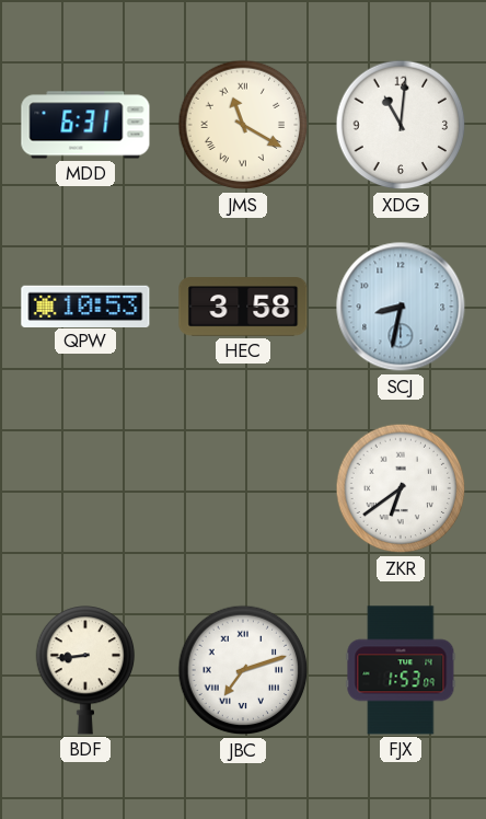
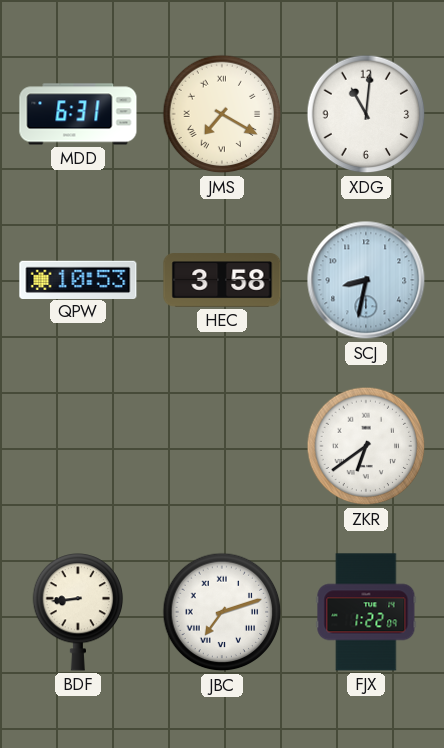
JMS: 11:20 -> 7:20
FJX: 1:53 -> 1:22
